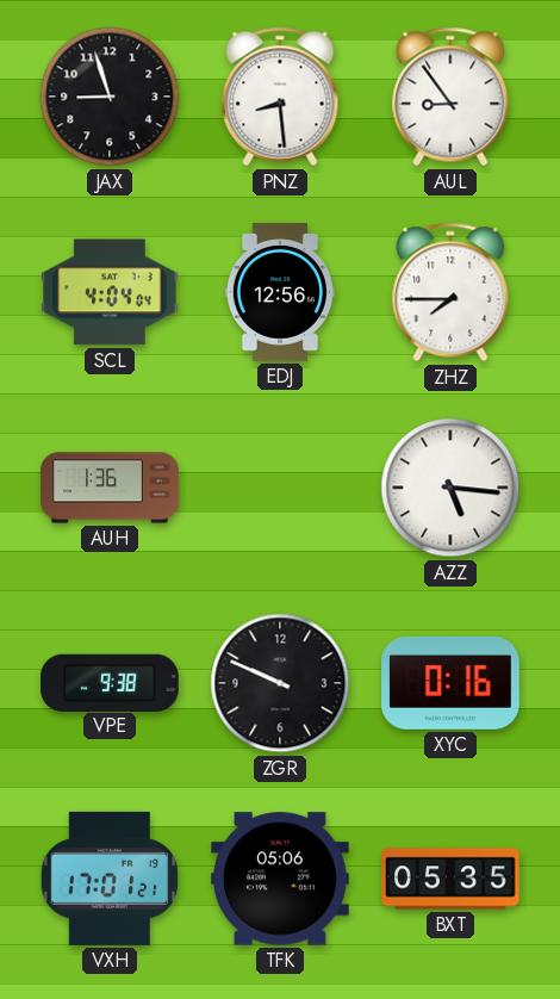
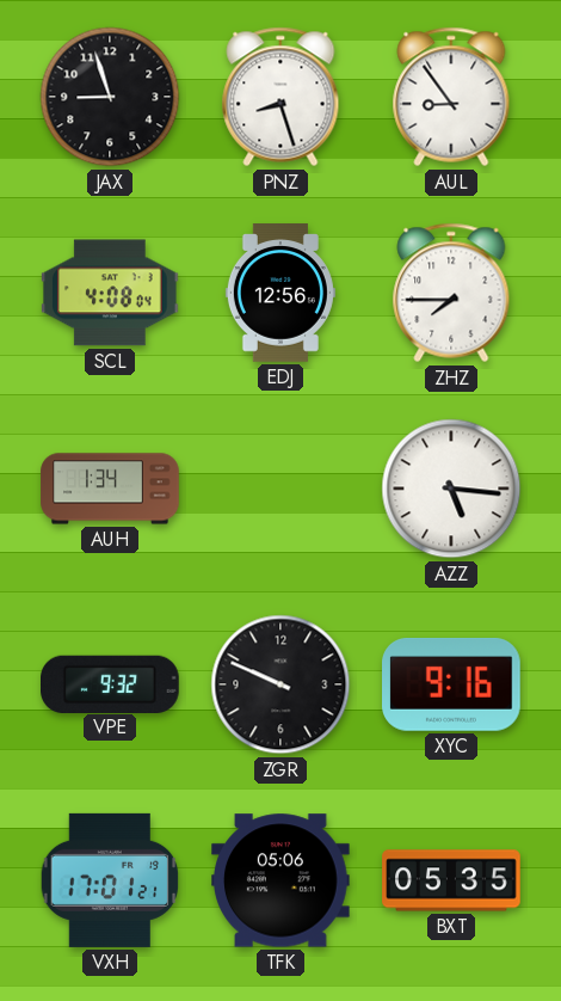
PNZ: 8:29 -> 8:27
SCL: 4:04 -> 4:08
AUH: 1:36 -> 1:34
VPE: 9:38 -> 9:32
XYC: 0:16 -> 9:16
